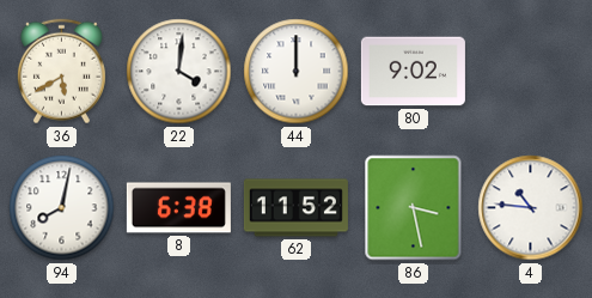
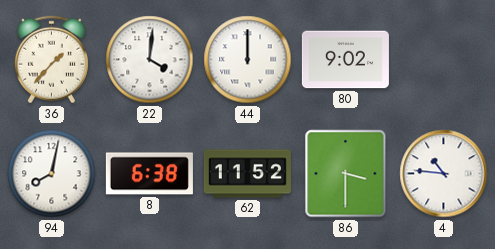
36: 5:40 -> 1:37
86: 3:28 -> 3:30
